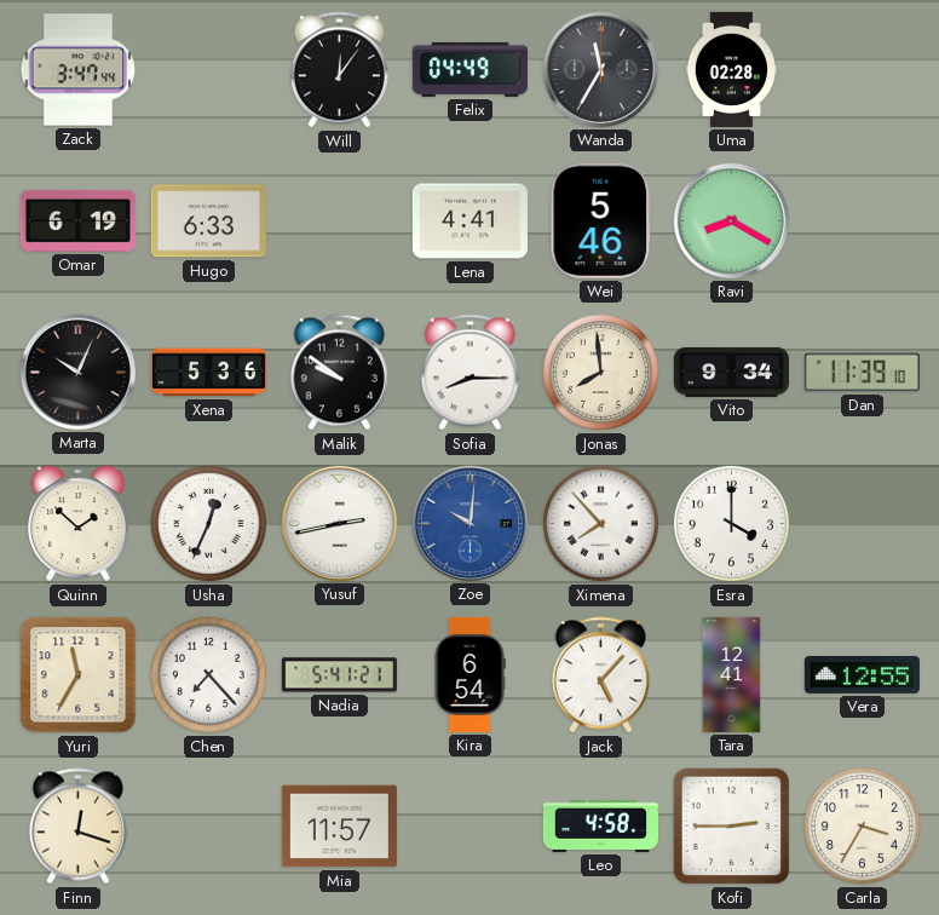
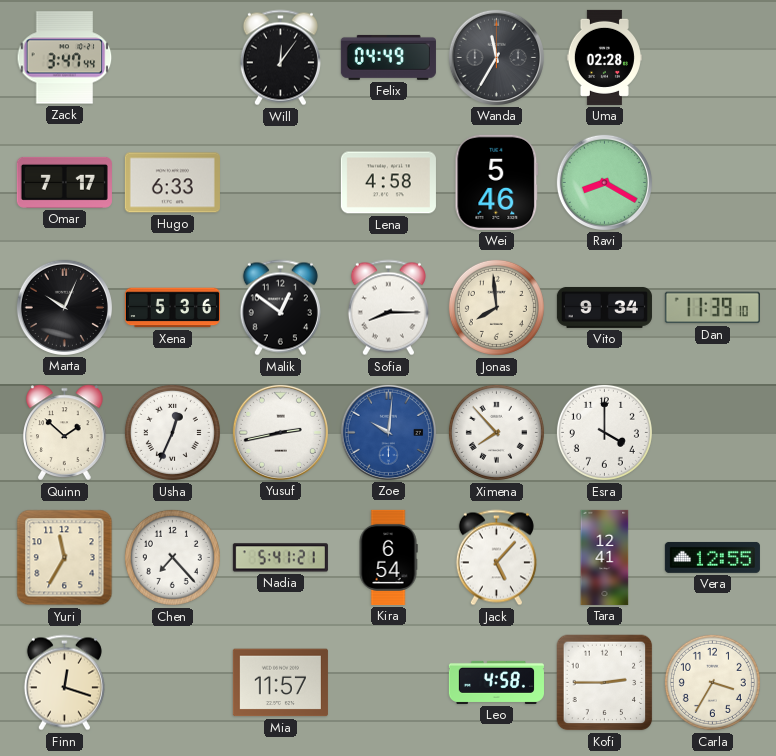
Omar: 6:19 -> 7:17
Lena: 4:41 -> 4:58
Malik: 9:51 -> 12:51
